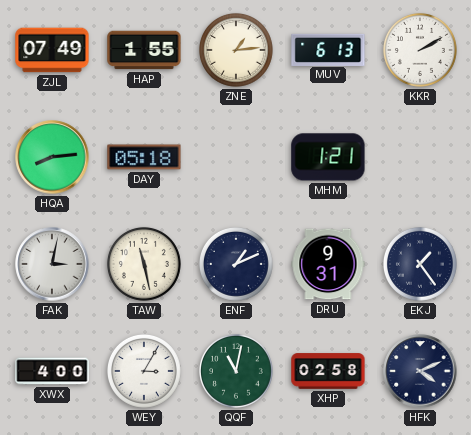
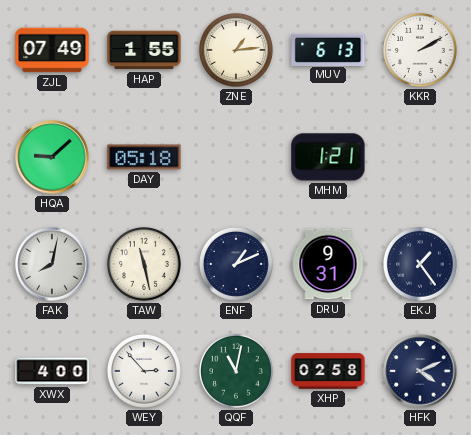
HQA: 8:14 -> 9:08
FAK: 3:02 -> 8:02
WEY: 3:05 -> 2:53
